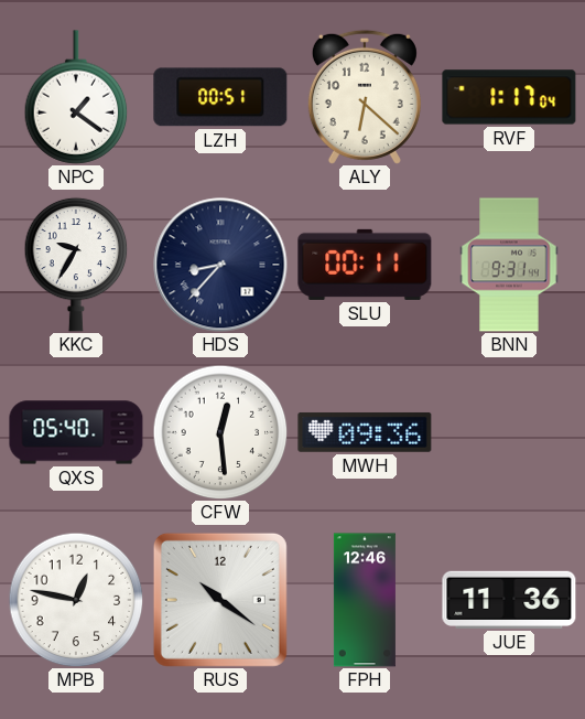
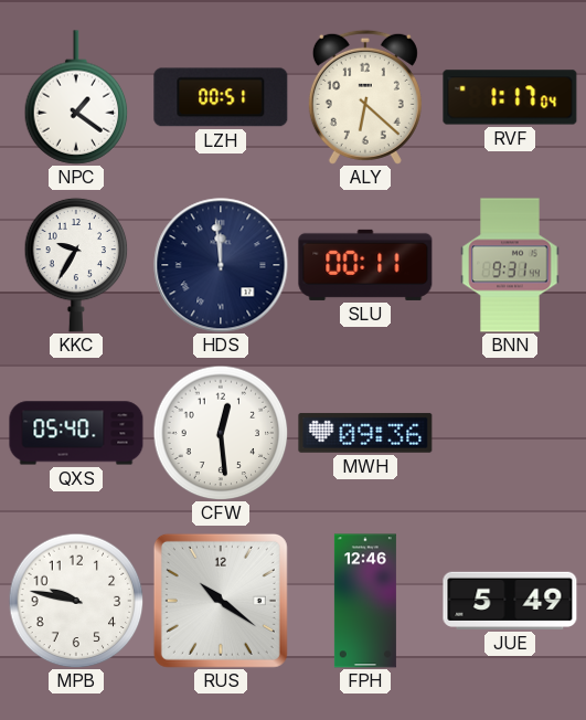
HDS: 8:37 -> 11:59
MPB: 12:47 -> 9:47
JUE: 11:36 -> 5:49
